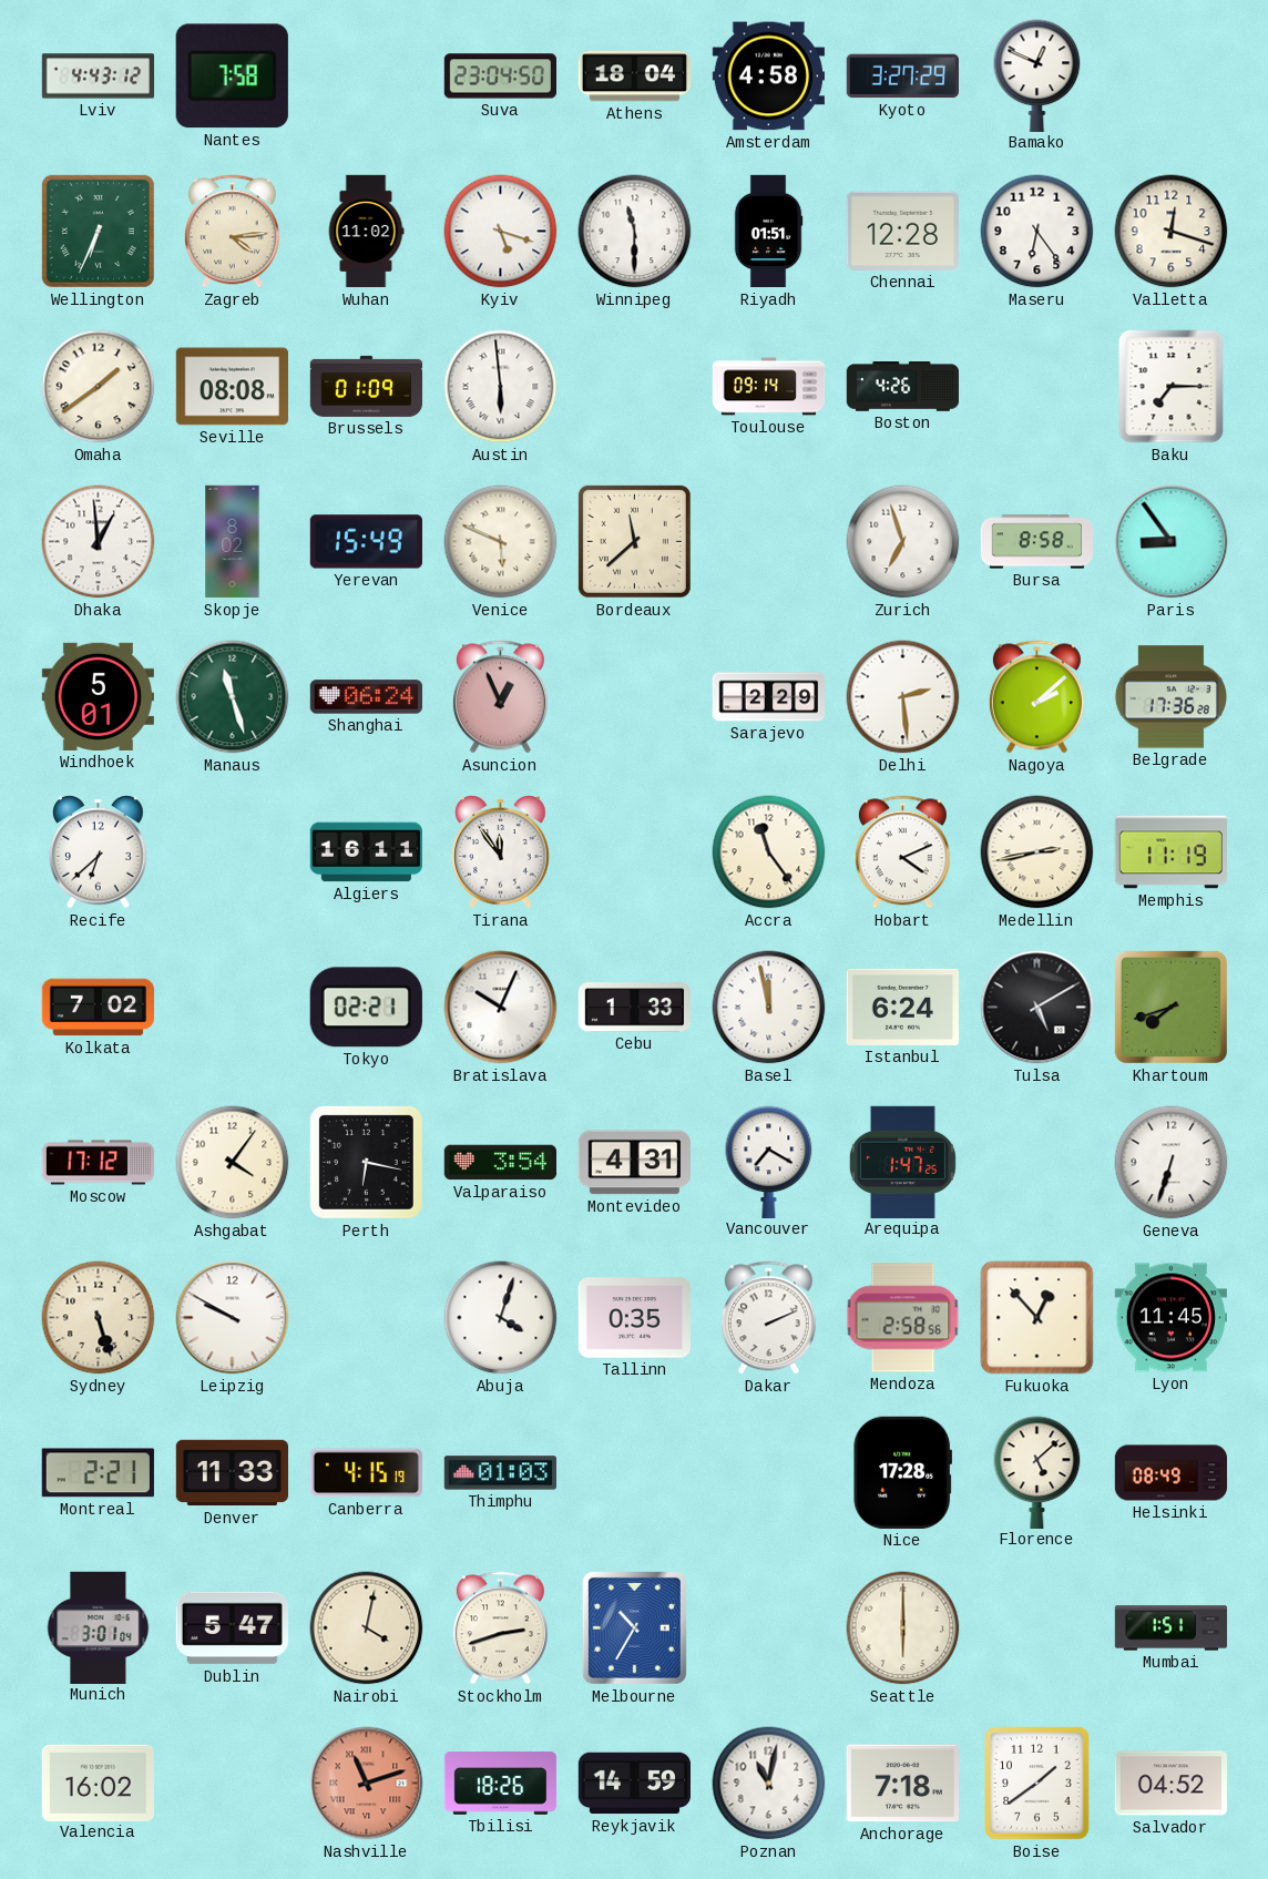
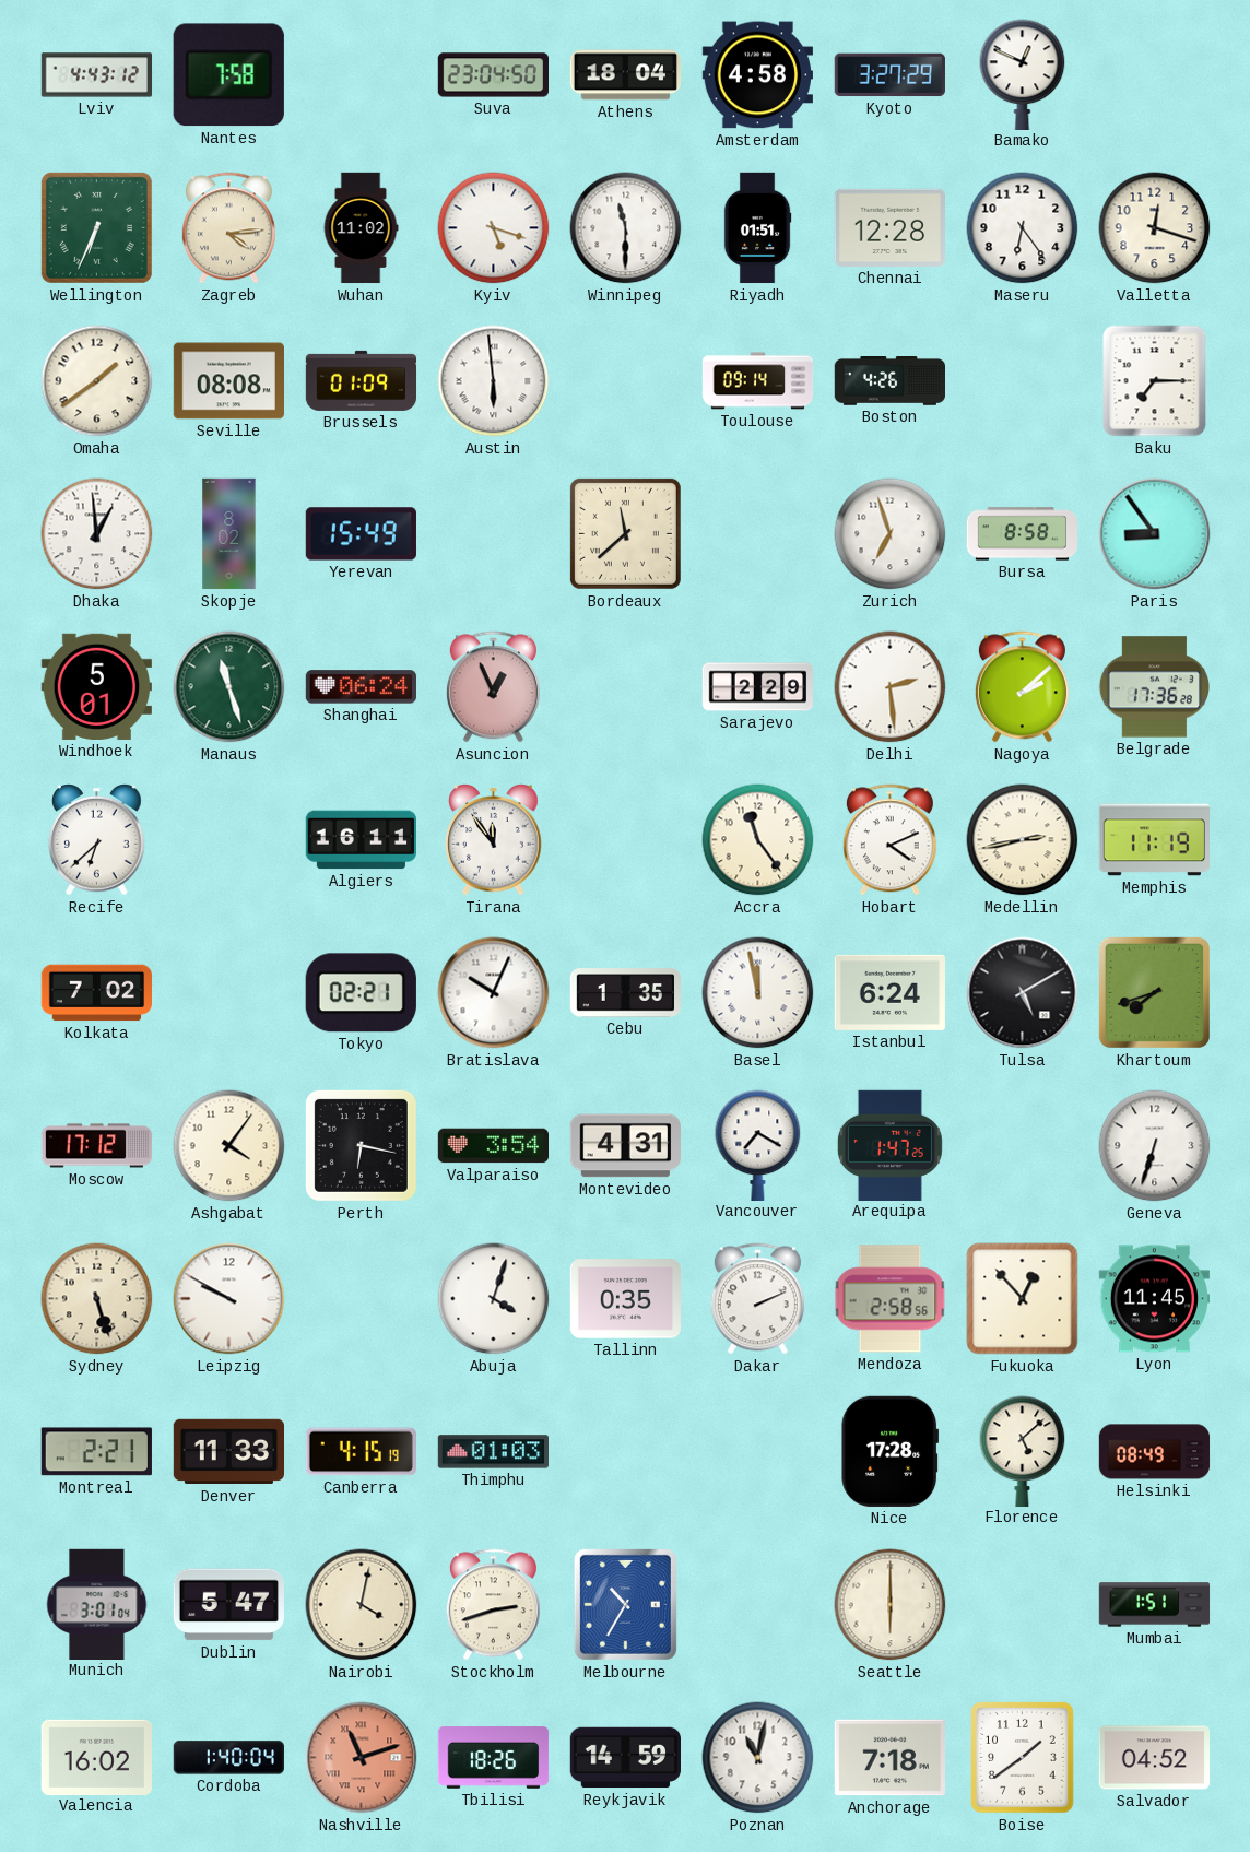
Venice: 5:49 -> none
Cebu: 1:33 -> 1:35
Cordoba: none -> 1:40
